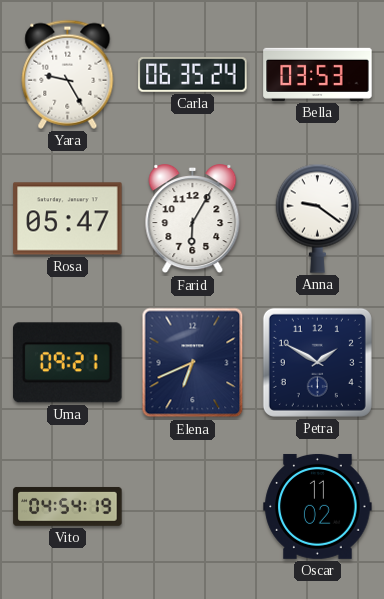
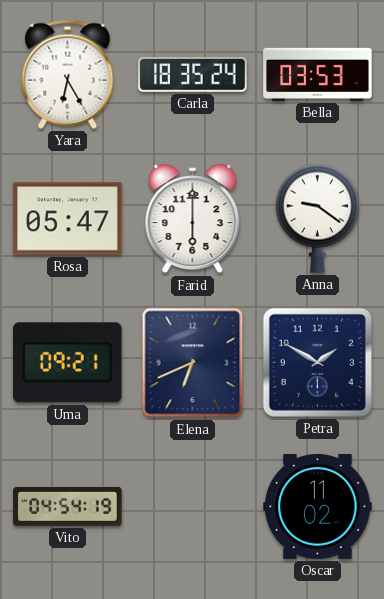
Yara: 9:25 -> 6:25
Carla: 06:35 -> 18:35
Farid: 6:05 -> 6:00
